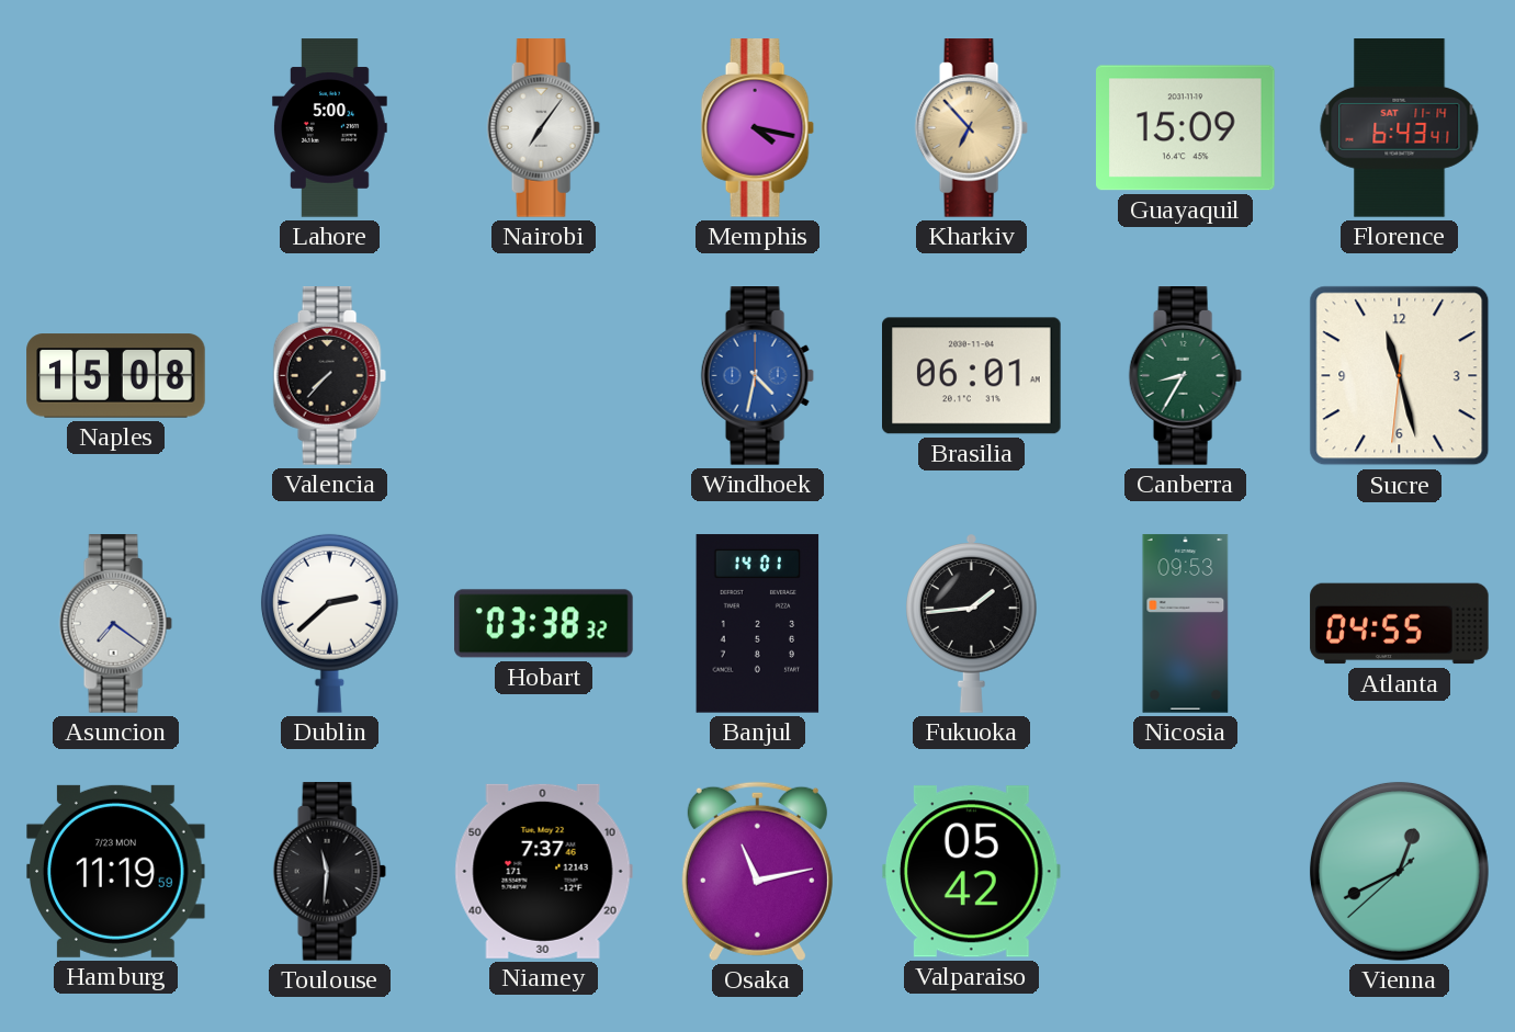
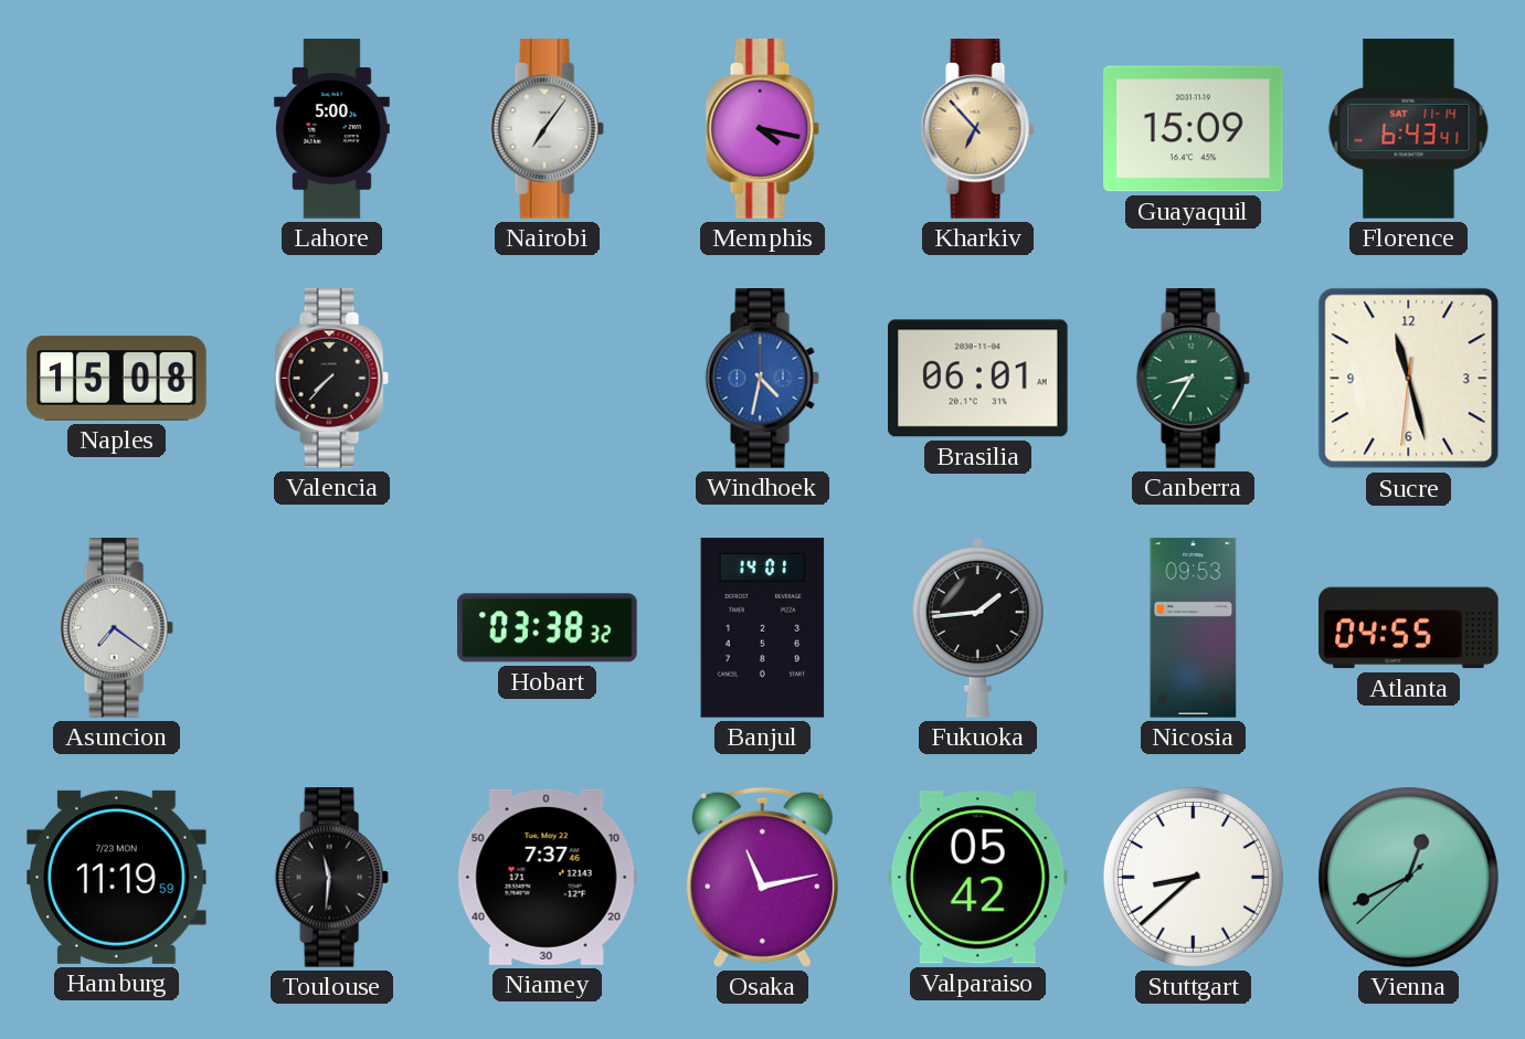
Dublin: 2:38 -> none
Stuttgart: none -> 8:38
